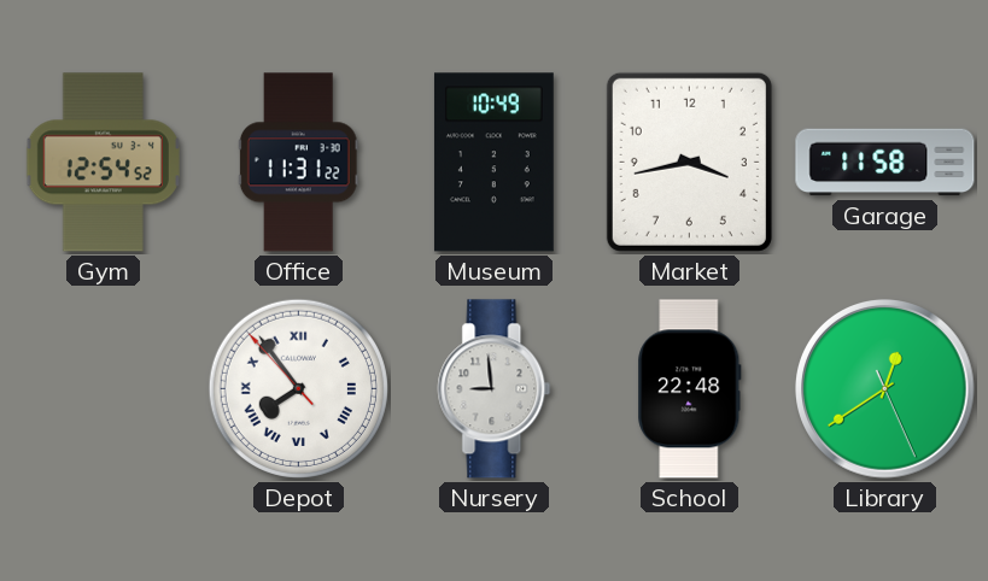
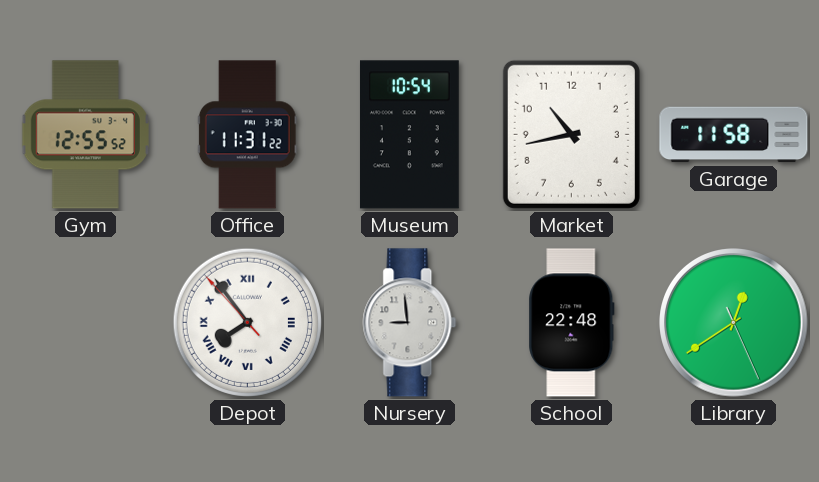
Gym: 12:54 -> 12:55
Museum: 10:49 -> 10:54
Market: 3:43 -> 10:43
